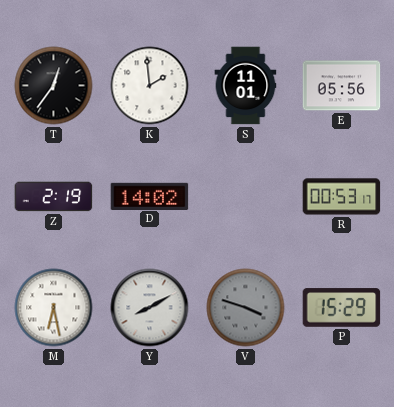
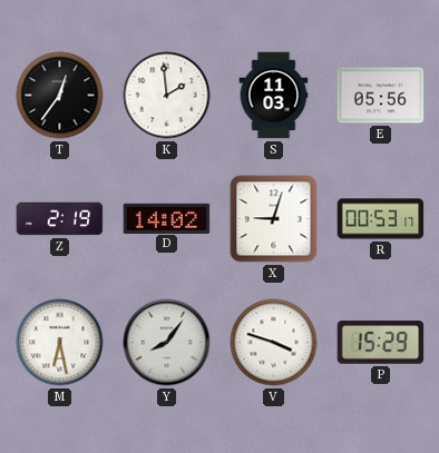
S: 11:01 -> 11:03
X: none -> 9:03
Y: 8:10 -> 8:06
V dial: grey -> white
